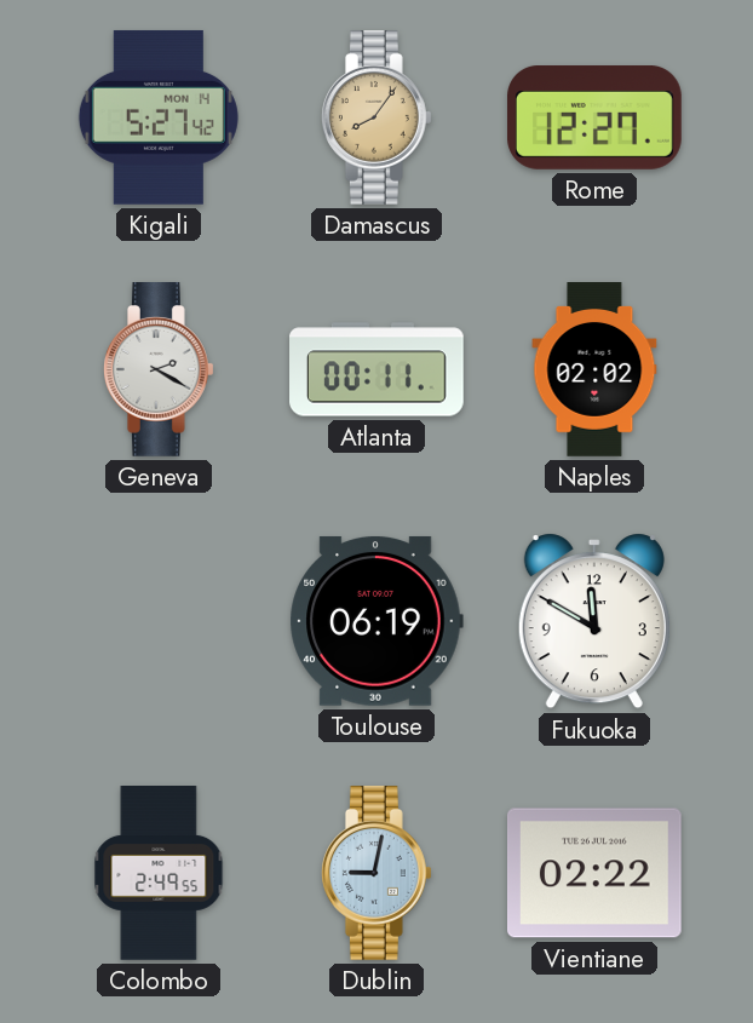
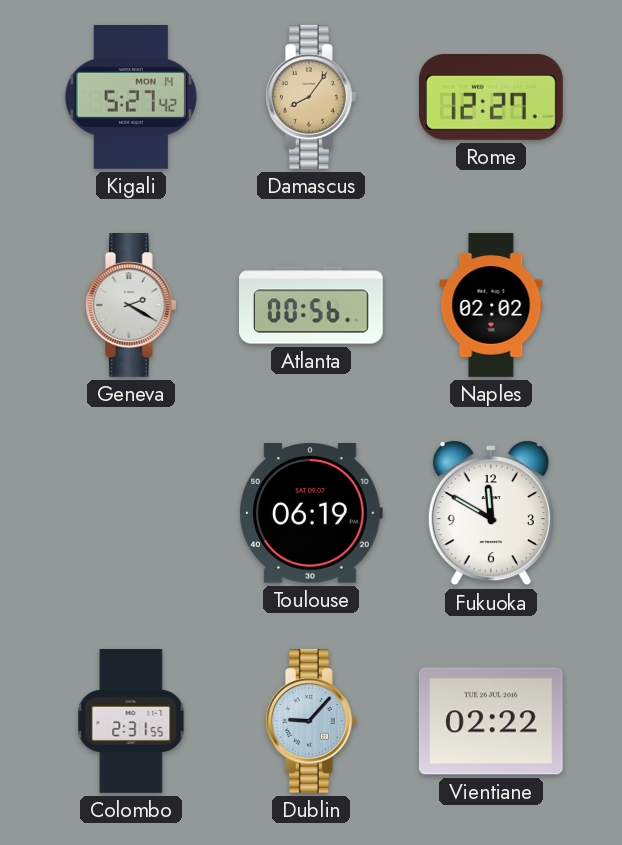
Atlanta: 00:11 -> 00:56
Colombo: 2:49 -> 2:31
Dublin: 9:02 -> 9:07
